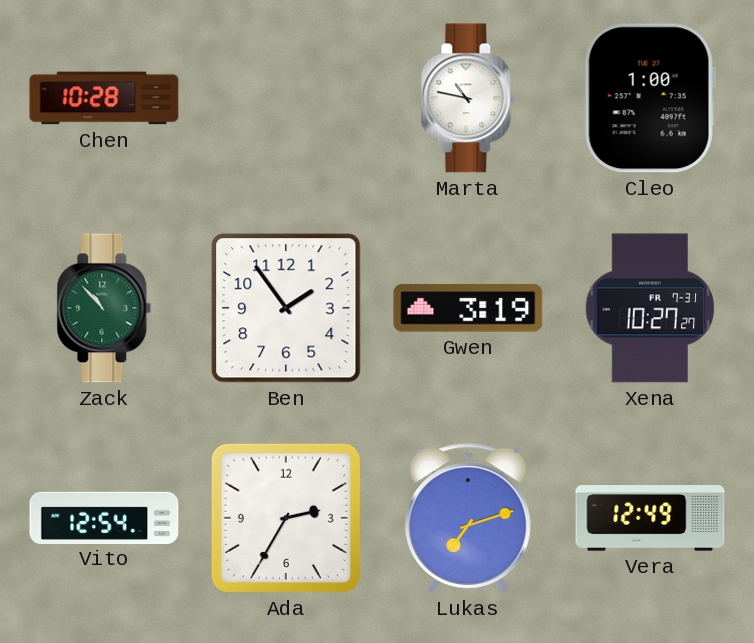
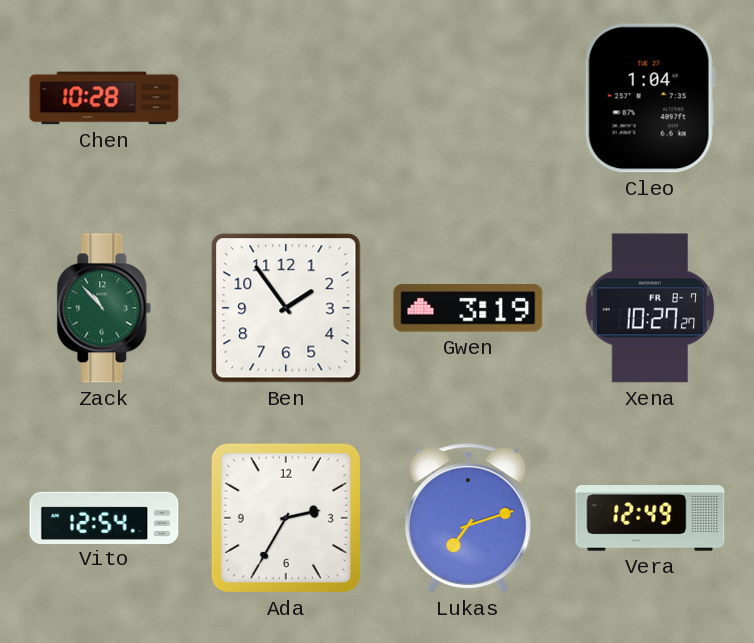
Marta: 10:47 -> none
Cleo: 1:00 -> 1:04
Xena date: FR 7-31 -> FR 8-7
